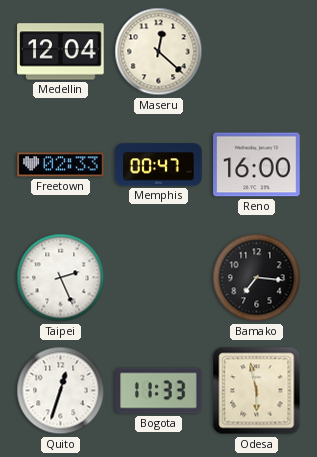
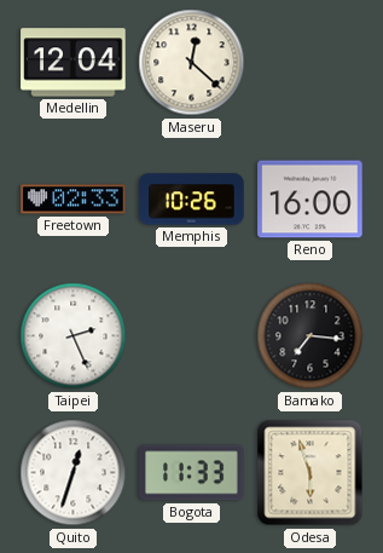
Memphis: 00:47 -> 10:26
Odesa: 5:58 -> 5:57
